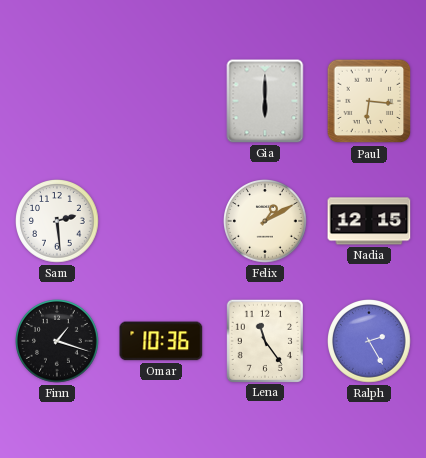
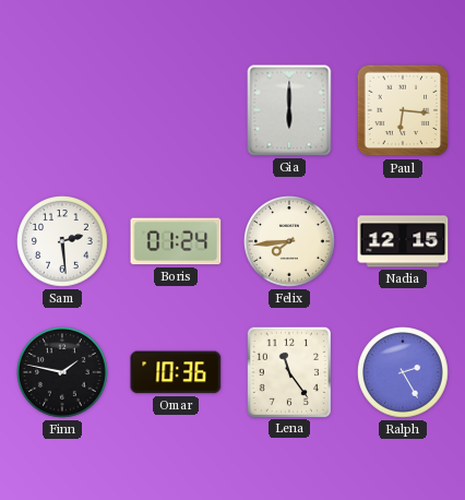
Boris: none -> 01:24
Felix: 1:10 -> 7:44
Finn: 1:18 -> 1:47
